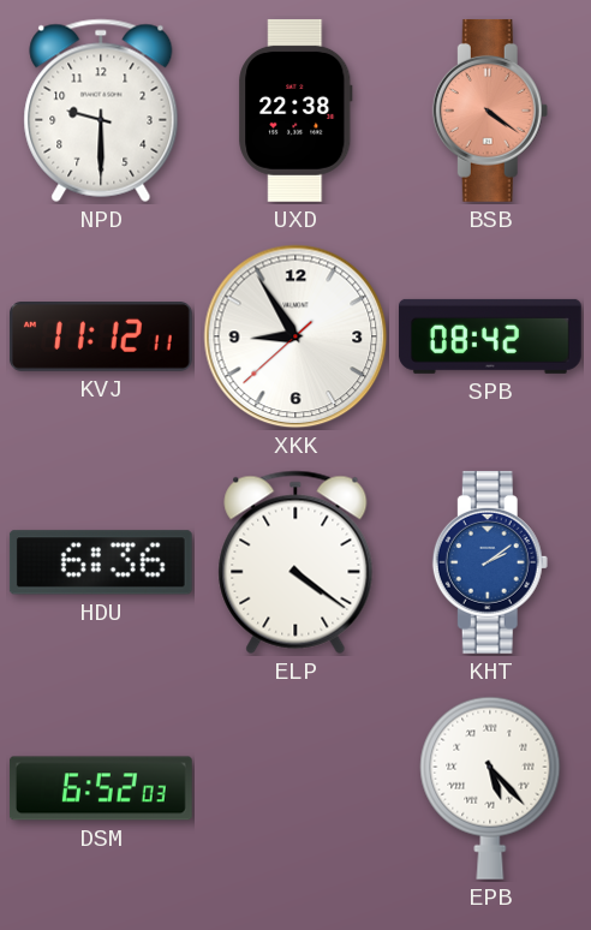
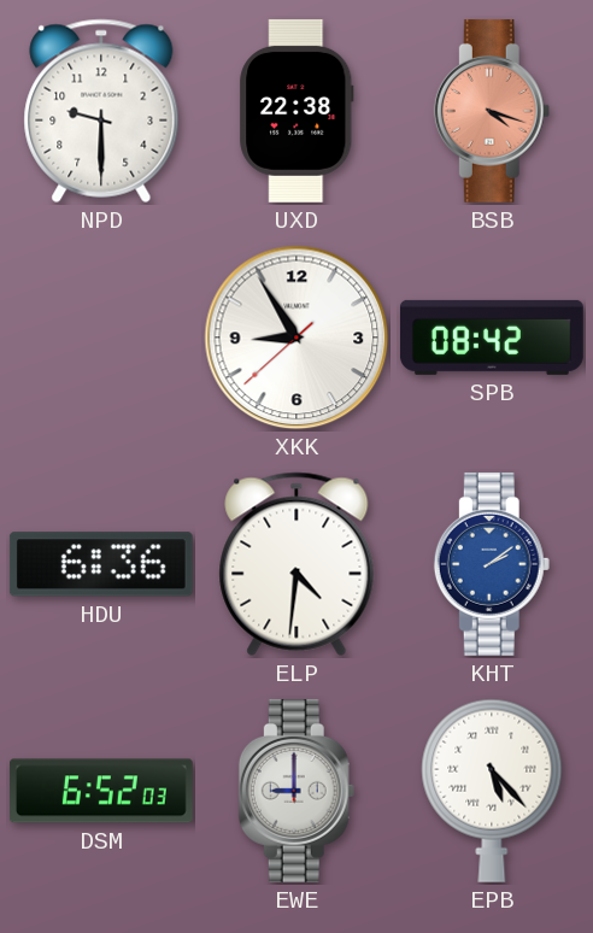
BSB: 4:21 -> 4:18
KVJ: 11:12 -> none
ELP: 4:21 -> 4:31
EWE: none -> 9:00
